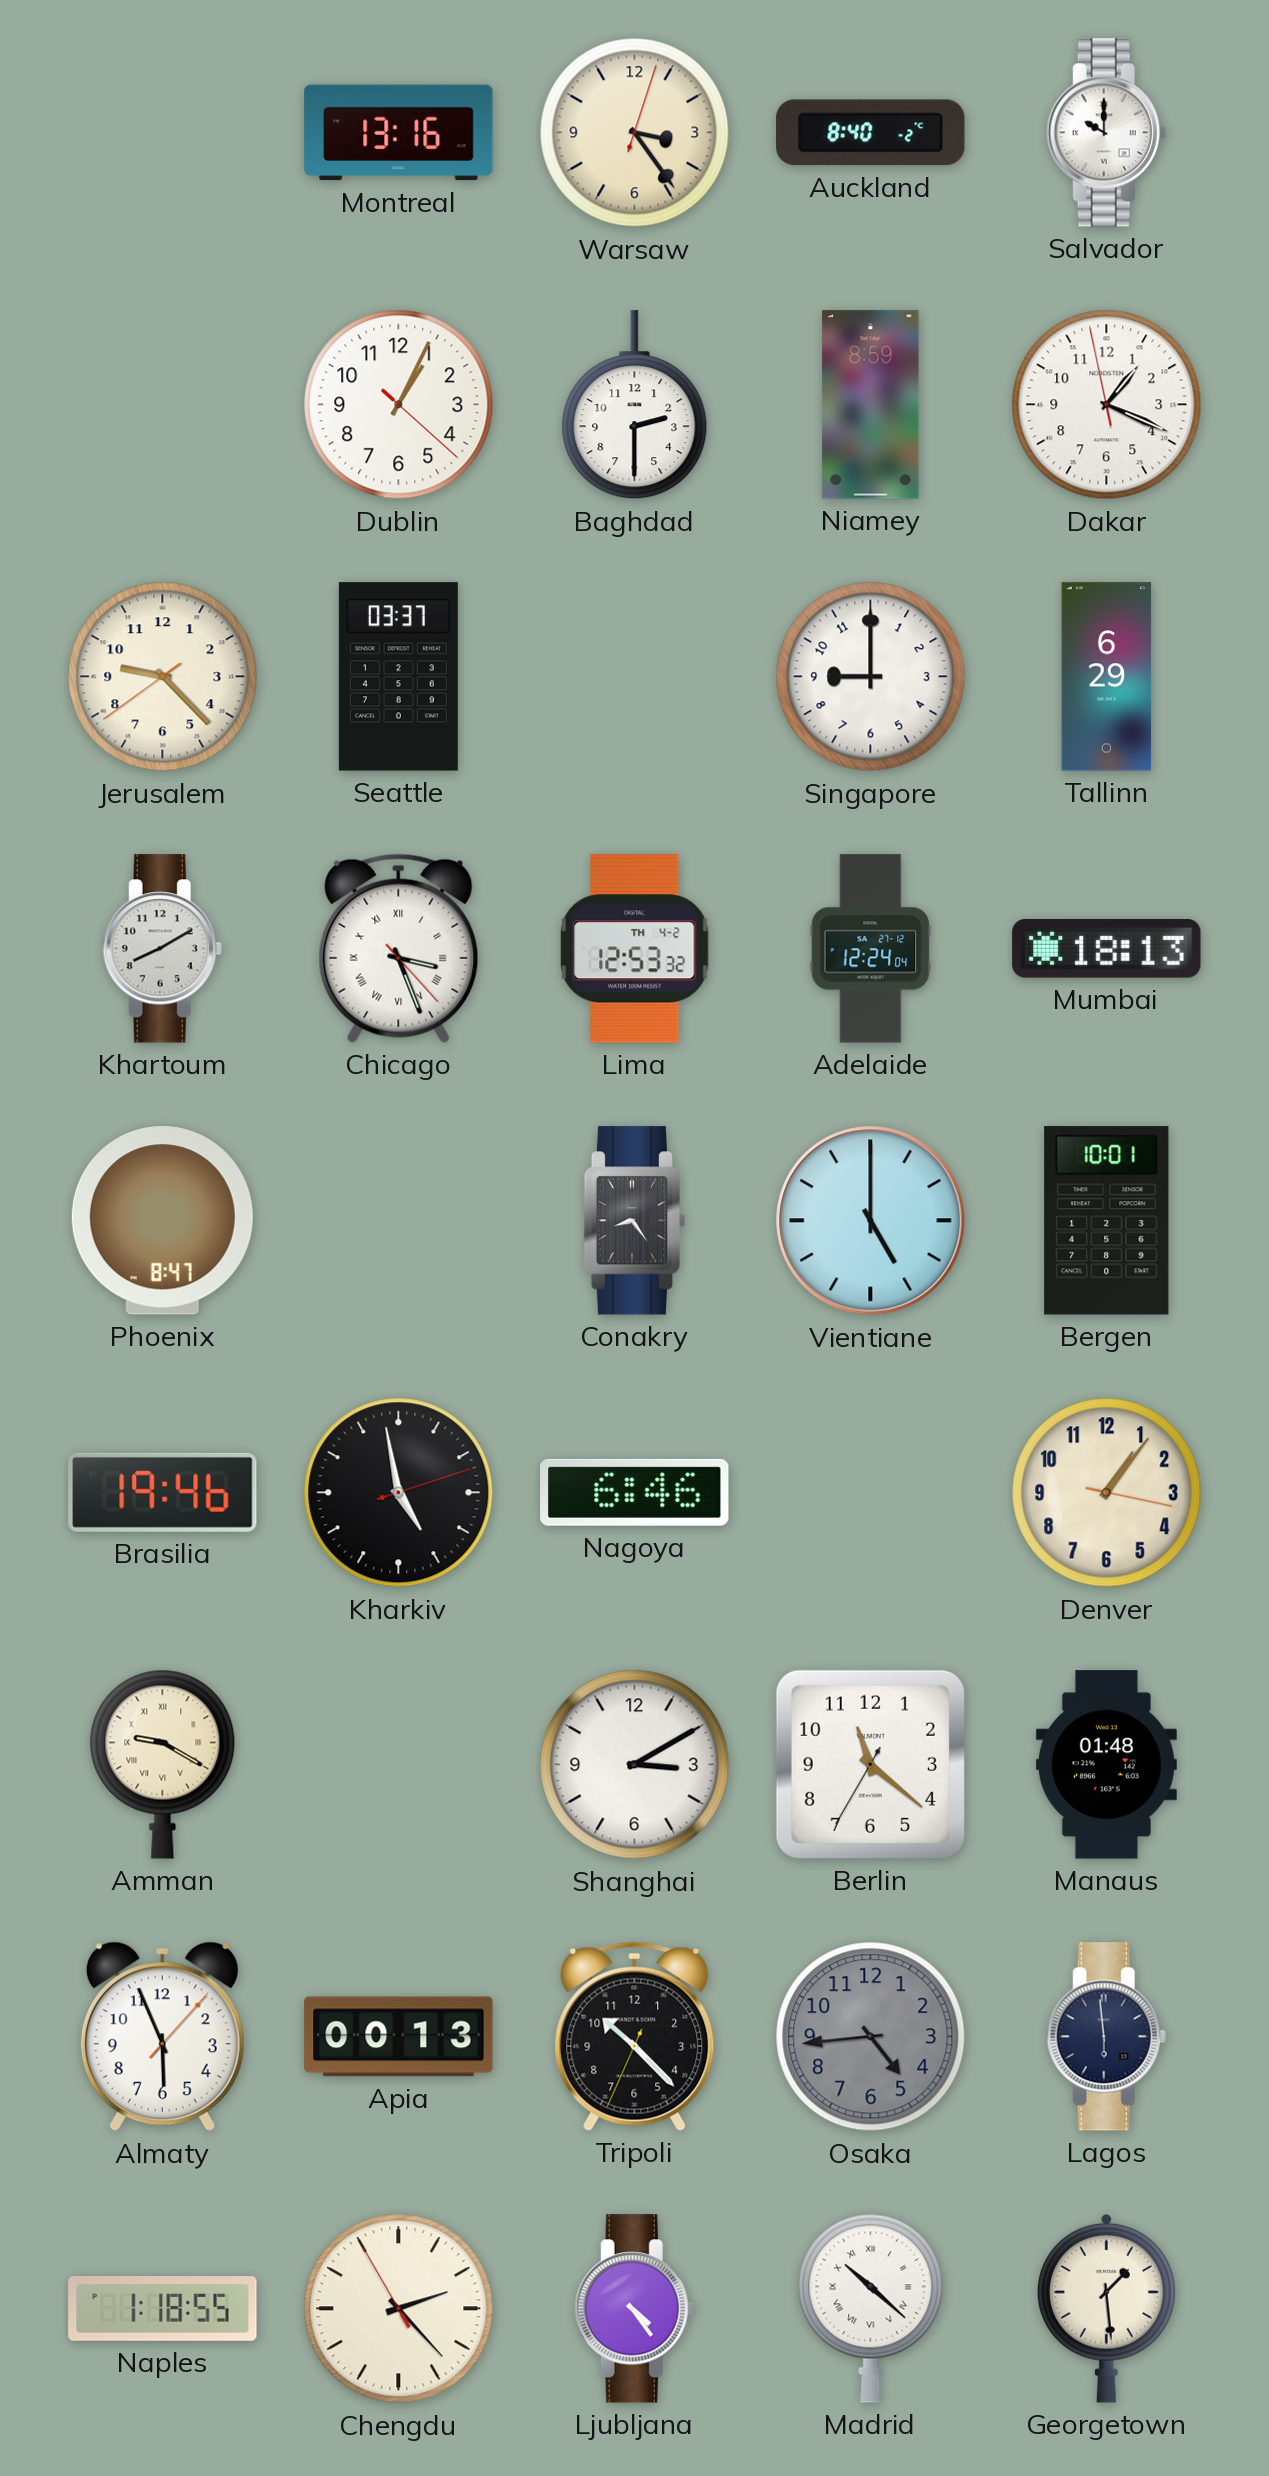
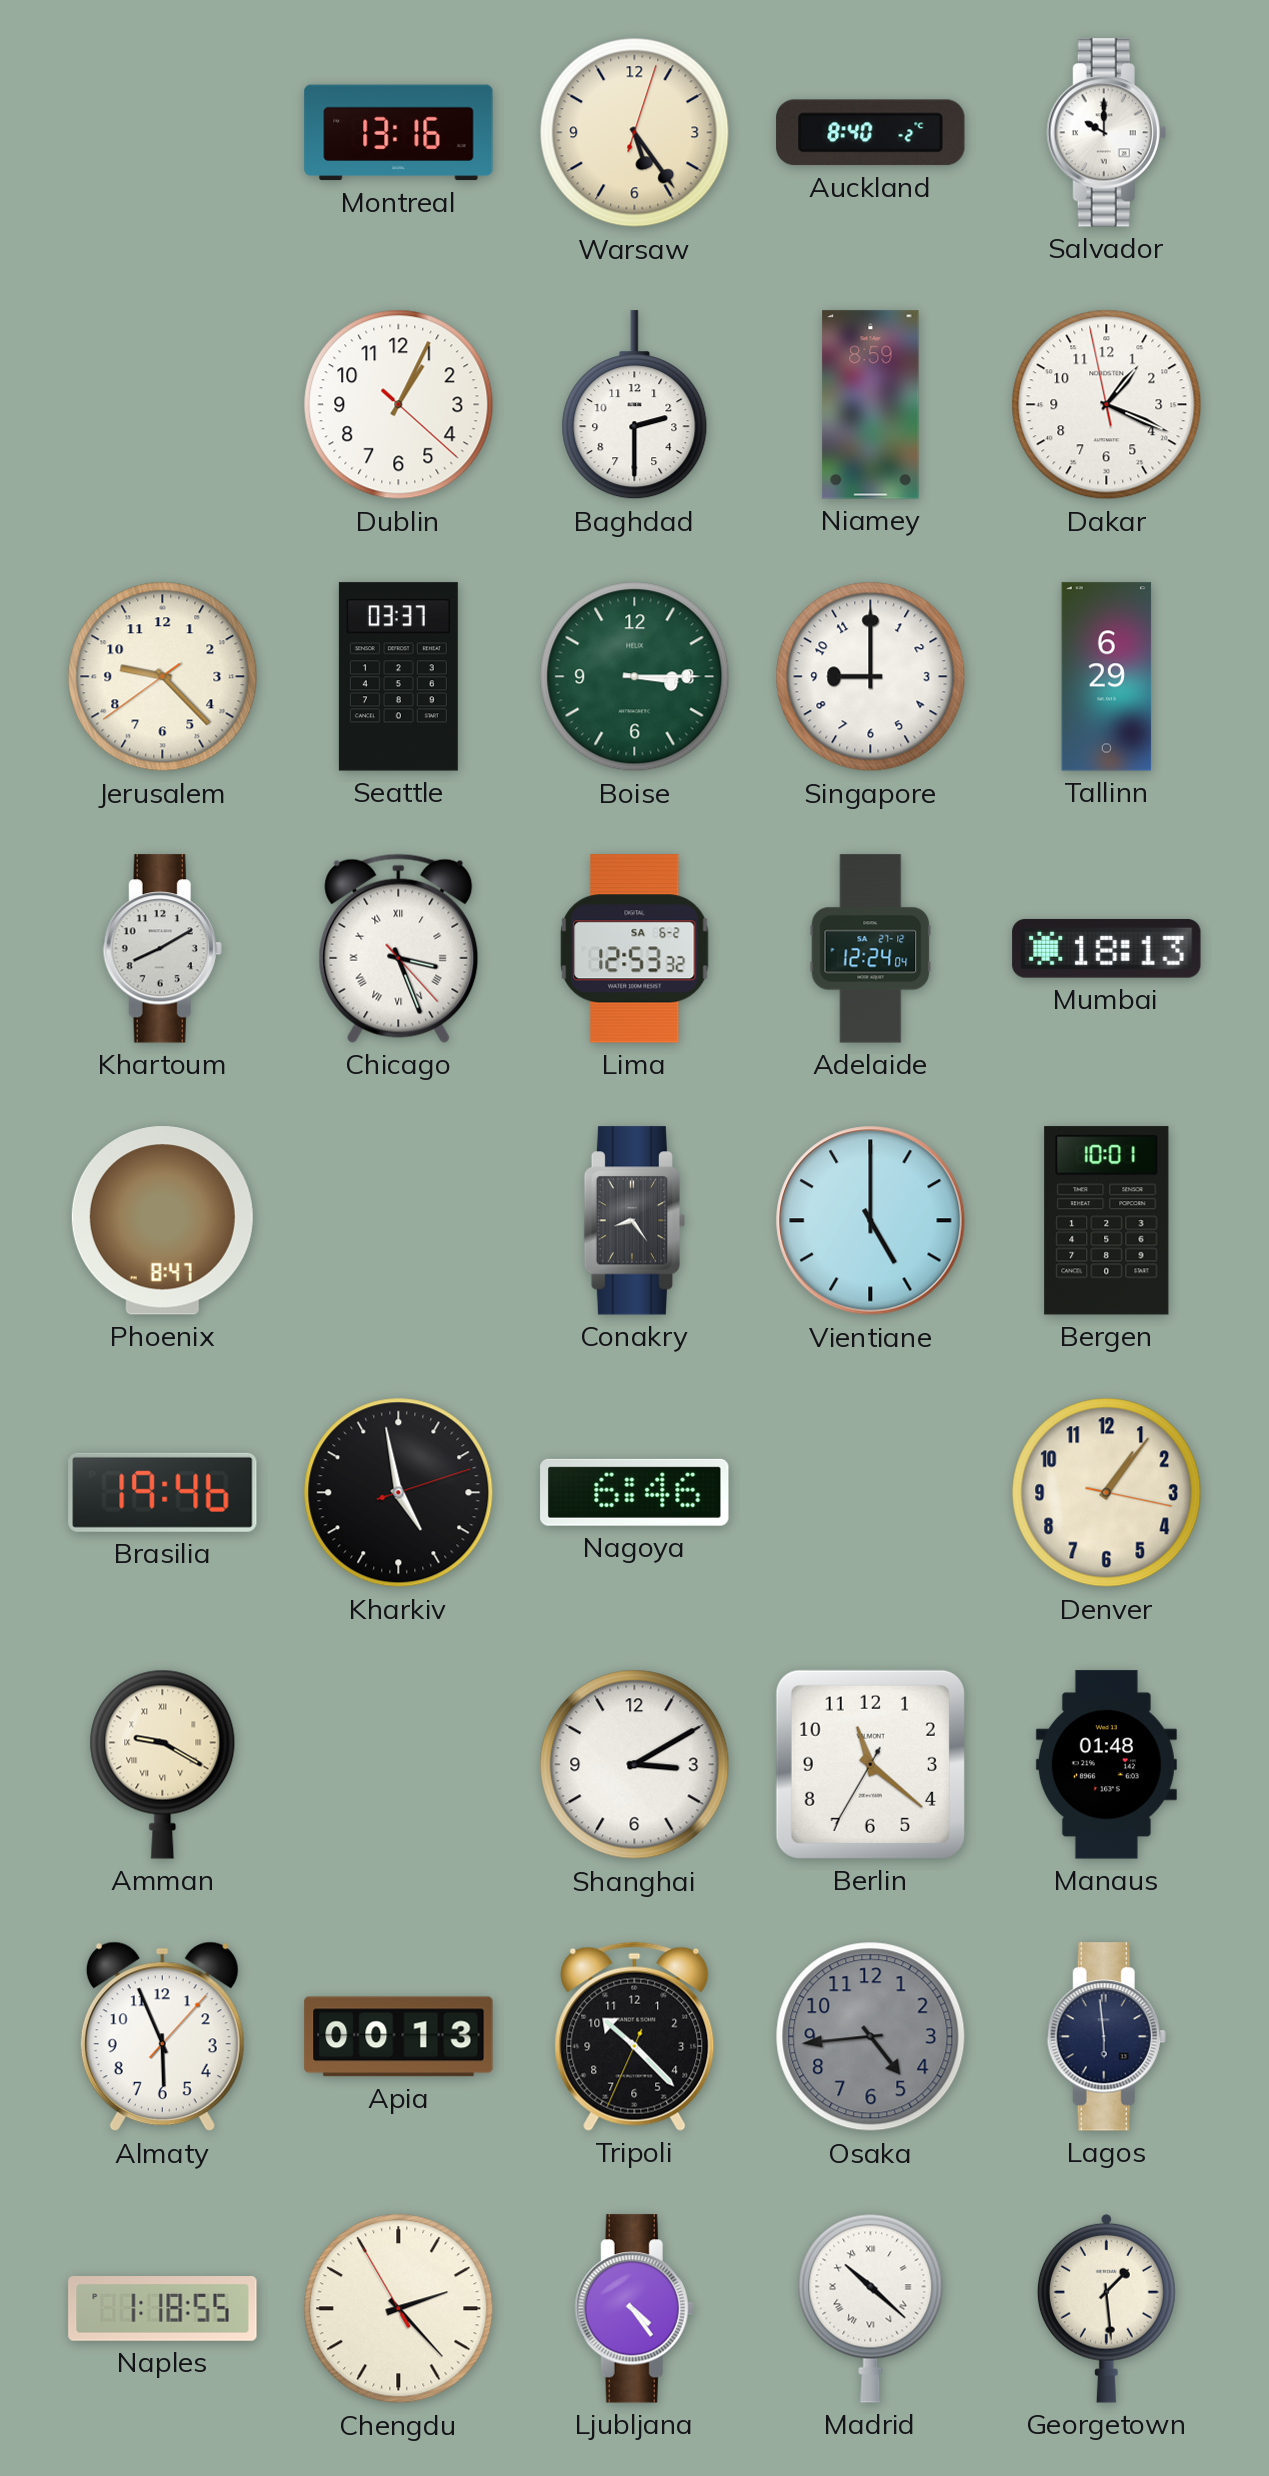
Warsaw: 3:24 -> 5:24
Boise: none -> 3:15
Lima date: TH 4-2 -> SA 6-2
